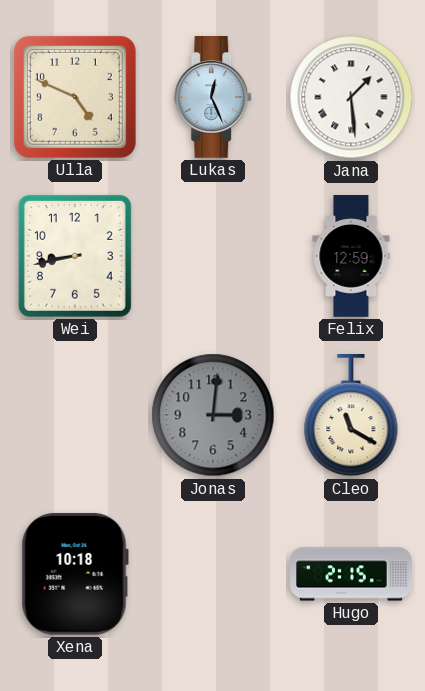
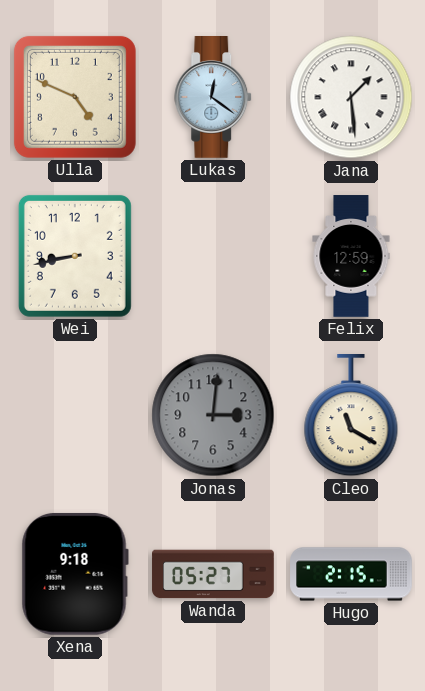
Lukas: 12:26 -> 12:21
Xena: 10:18 -> 9:18
Wanda: none -> 05:27
